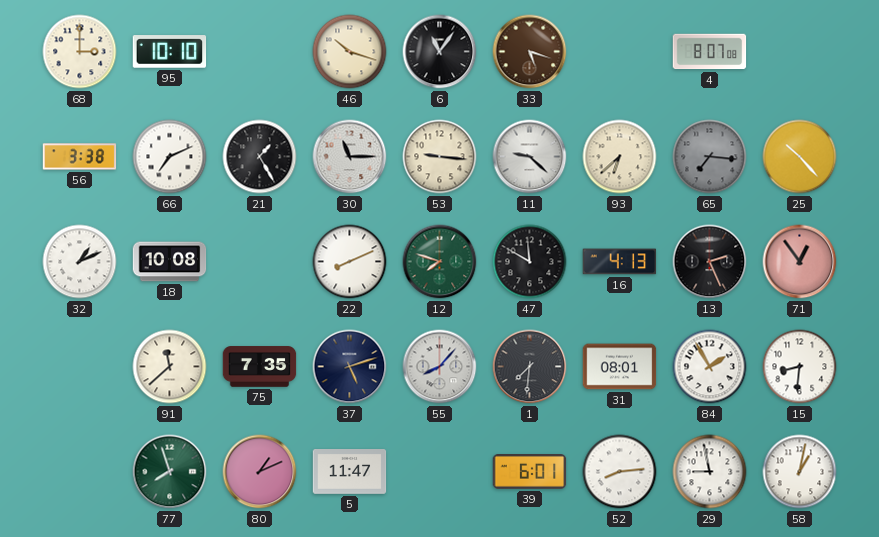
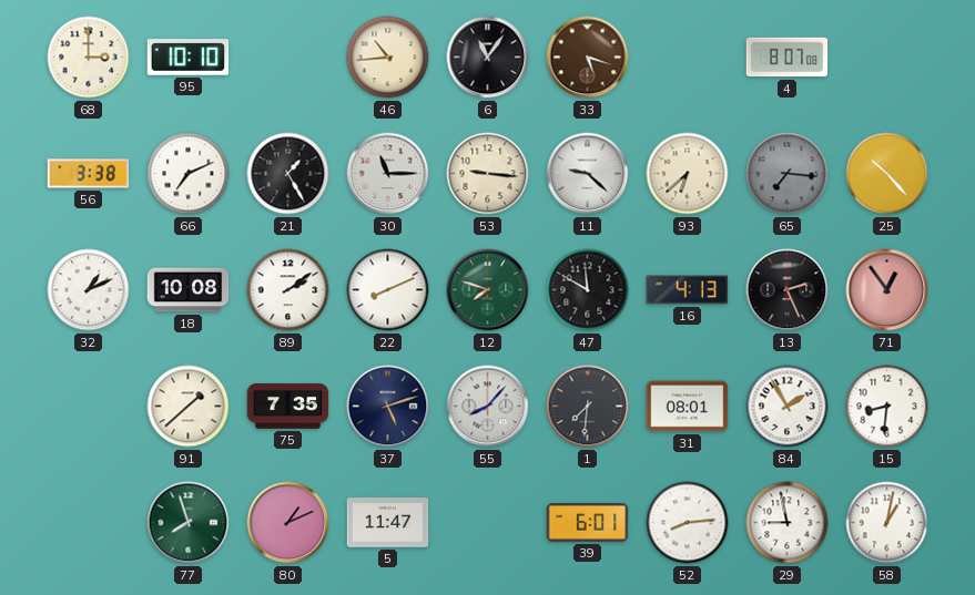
46: 10:18 -> 10:44
89: none -> 2:09
91: 11:38 -> 1:38
